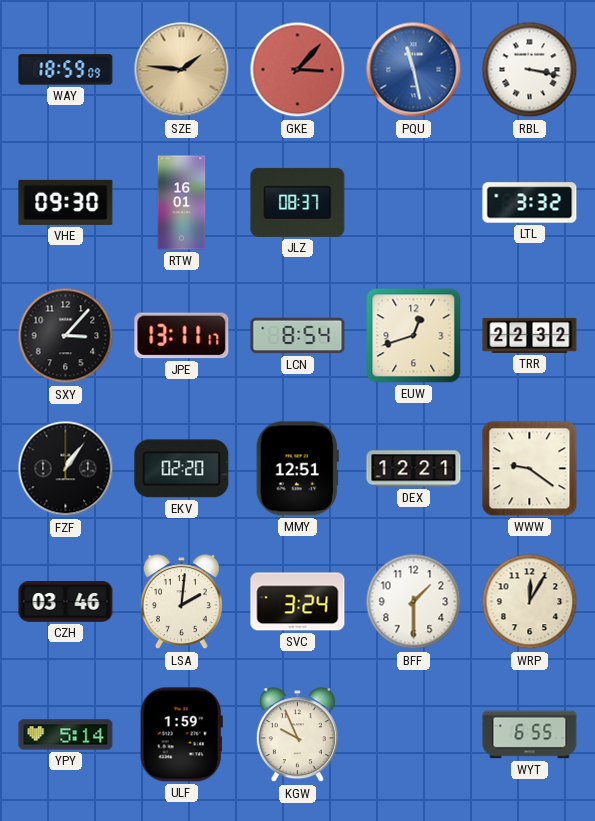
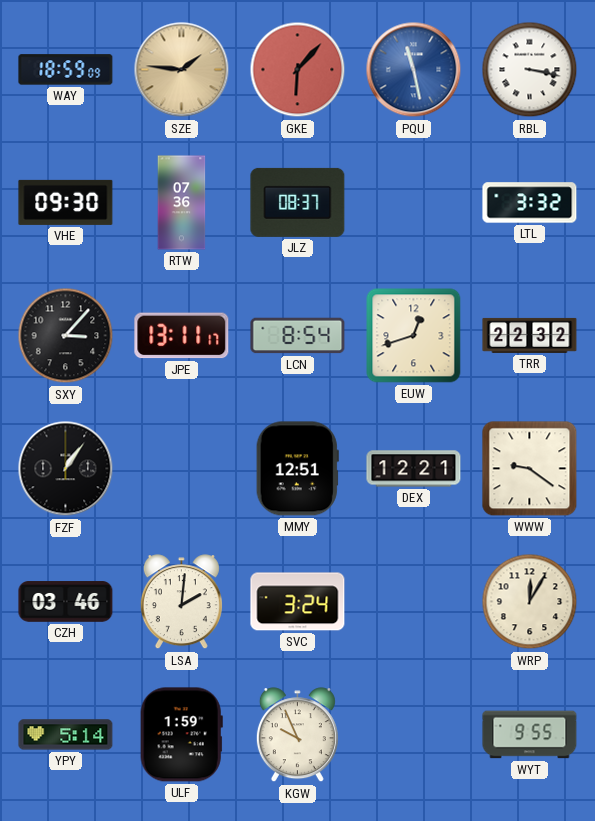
GKE: 3:07 -> 6:07
RTW: 16:01 -> 07:36
EKV: 02:20 -> none
BFF: 1:30 -> none
WYT: 6:55 -> 9:55
